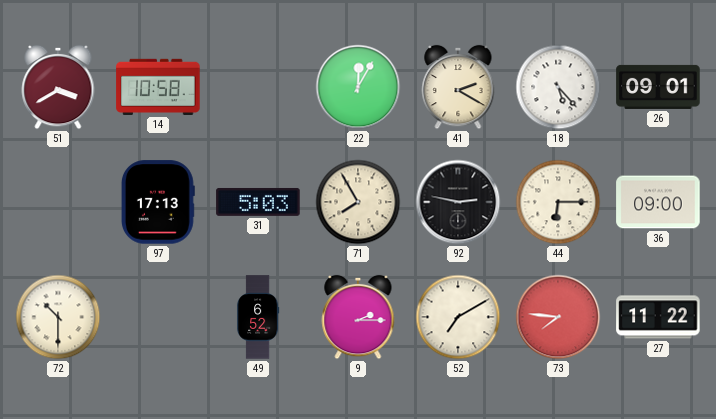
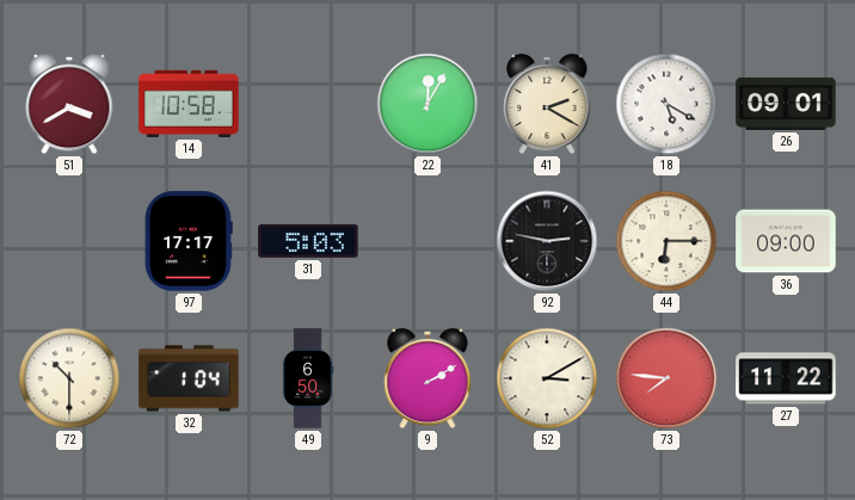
18: 5:23 -> 5:20
97: 17:13 -> 17:17
71: 7:55 -> none
32: none -> 1:04
49: 6:52 -> 6:50
9: 2:15 -> 2:10
52: 7:10 -> 3:10
